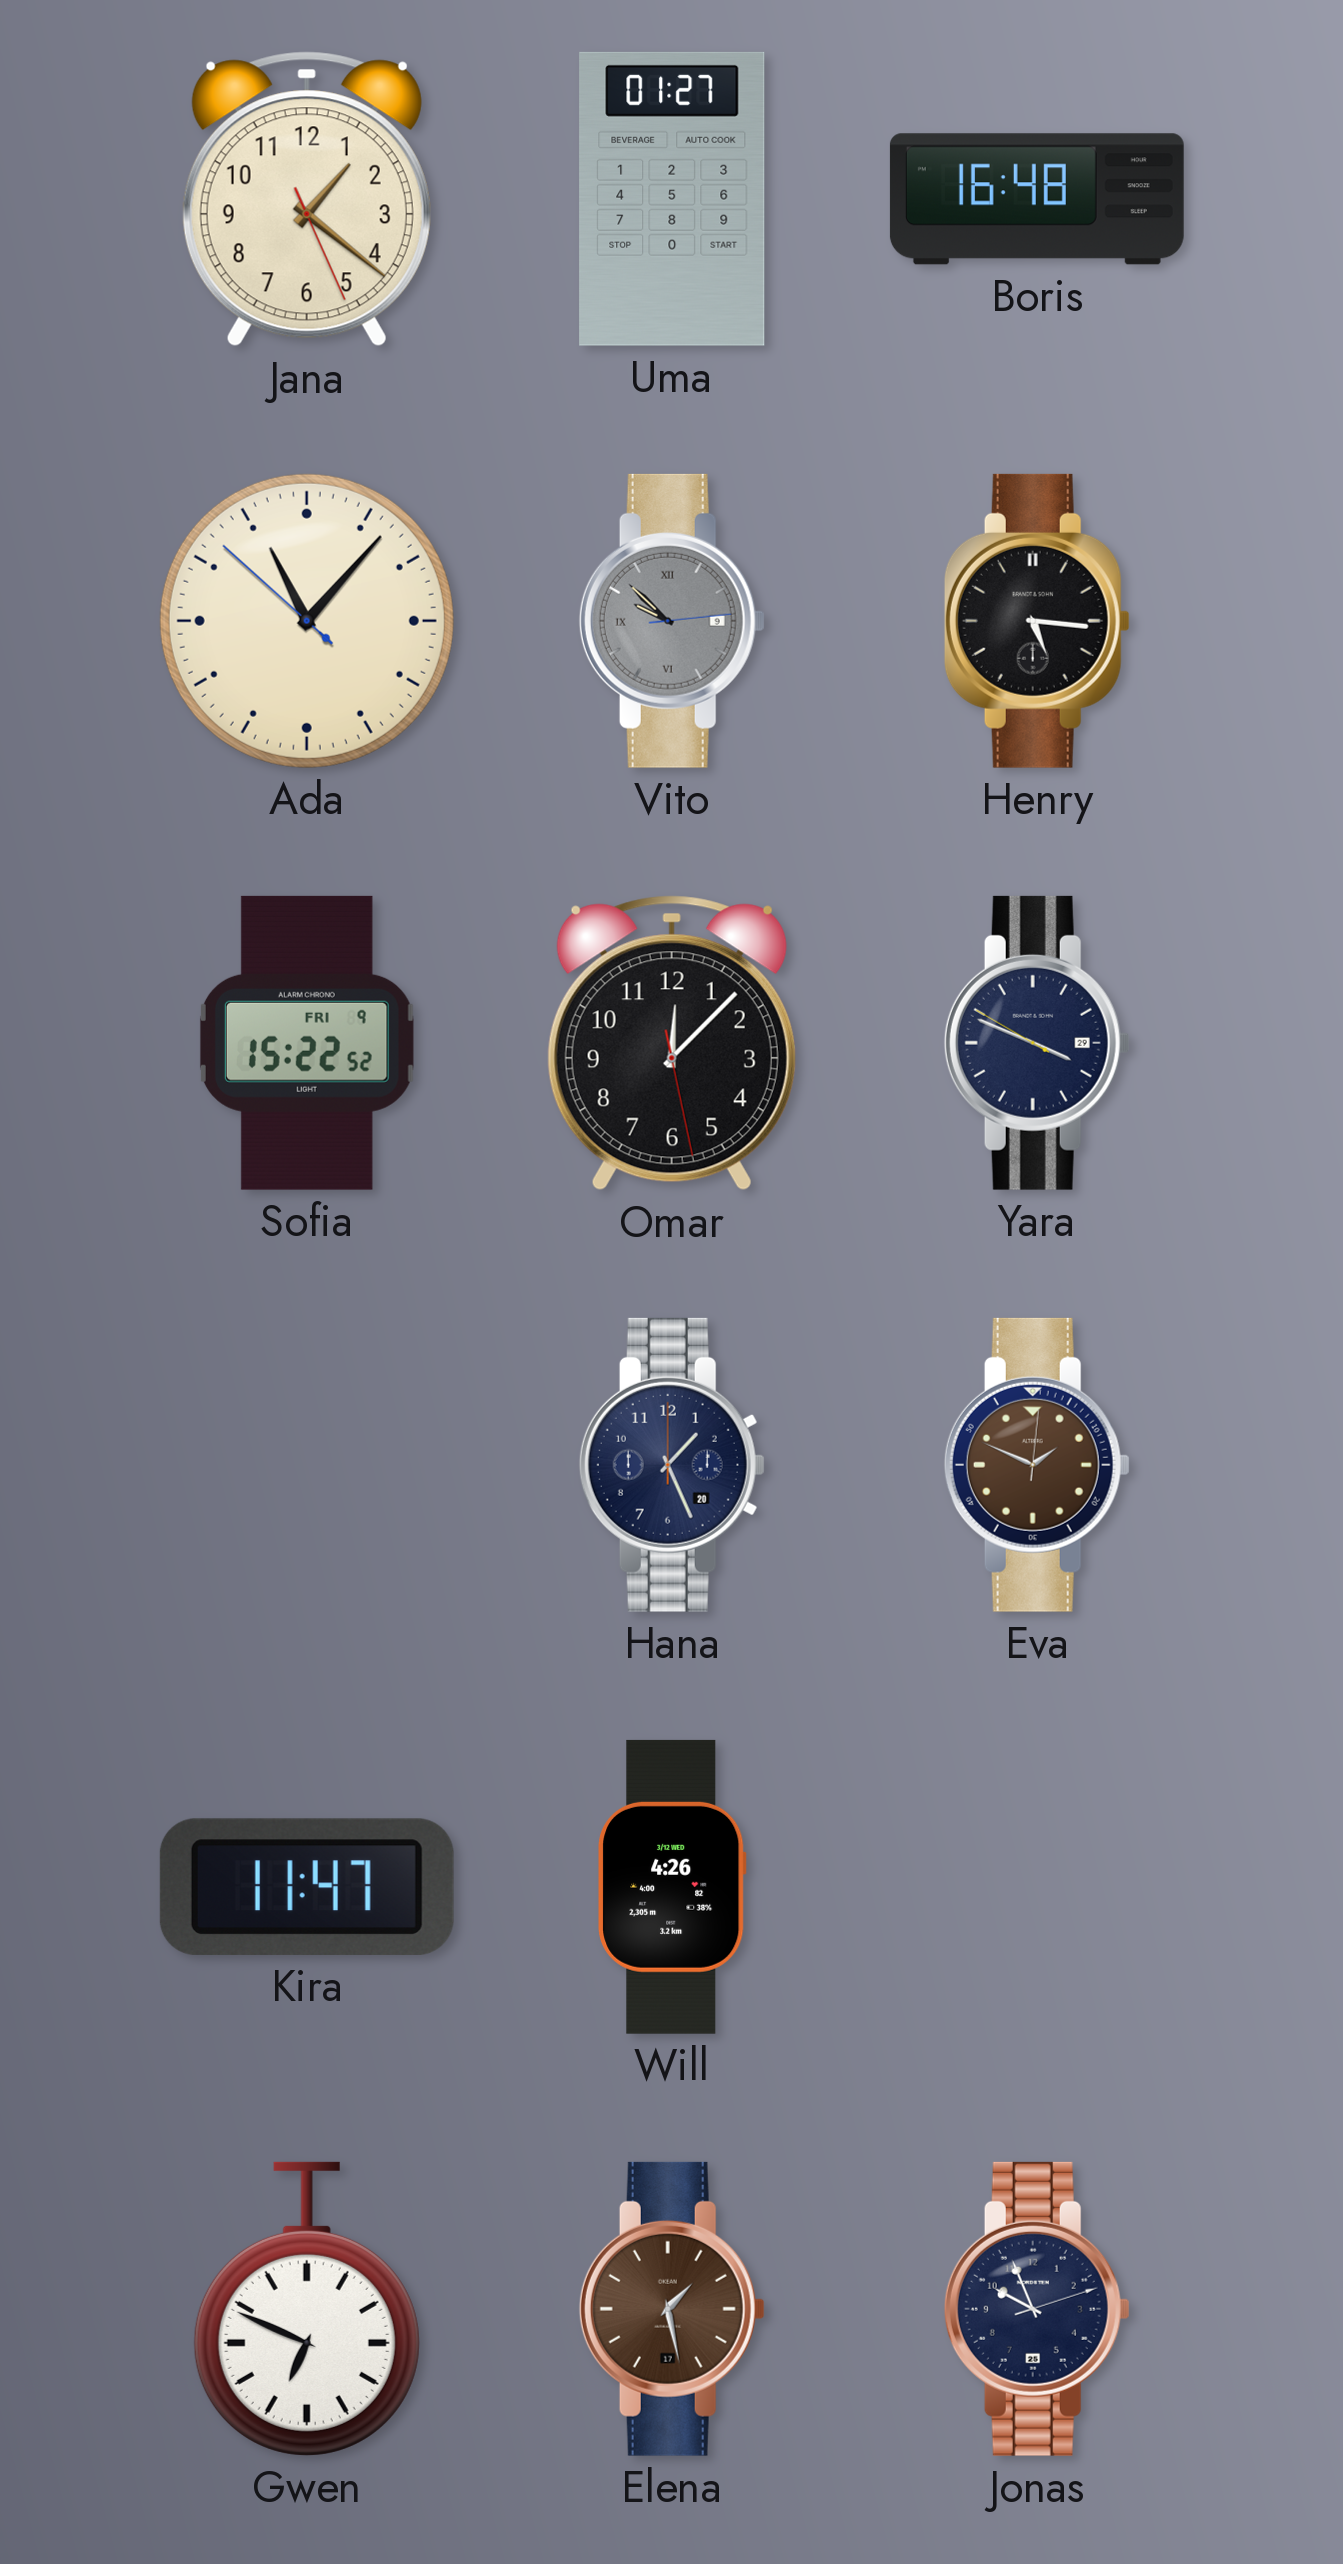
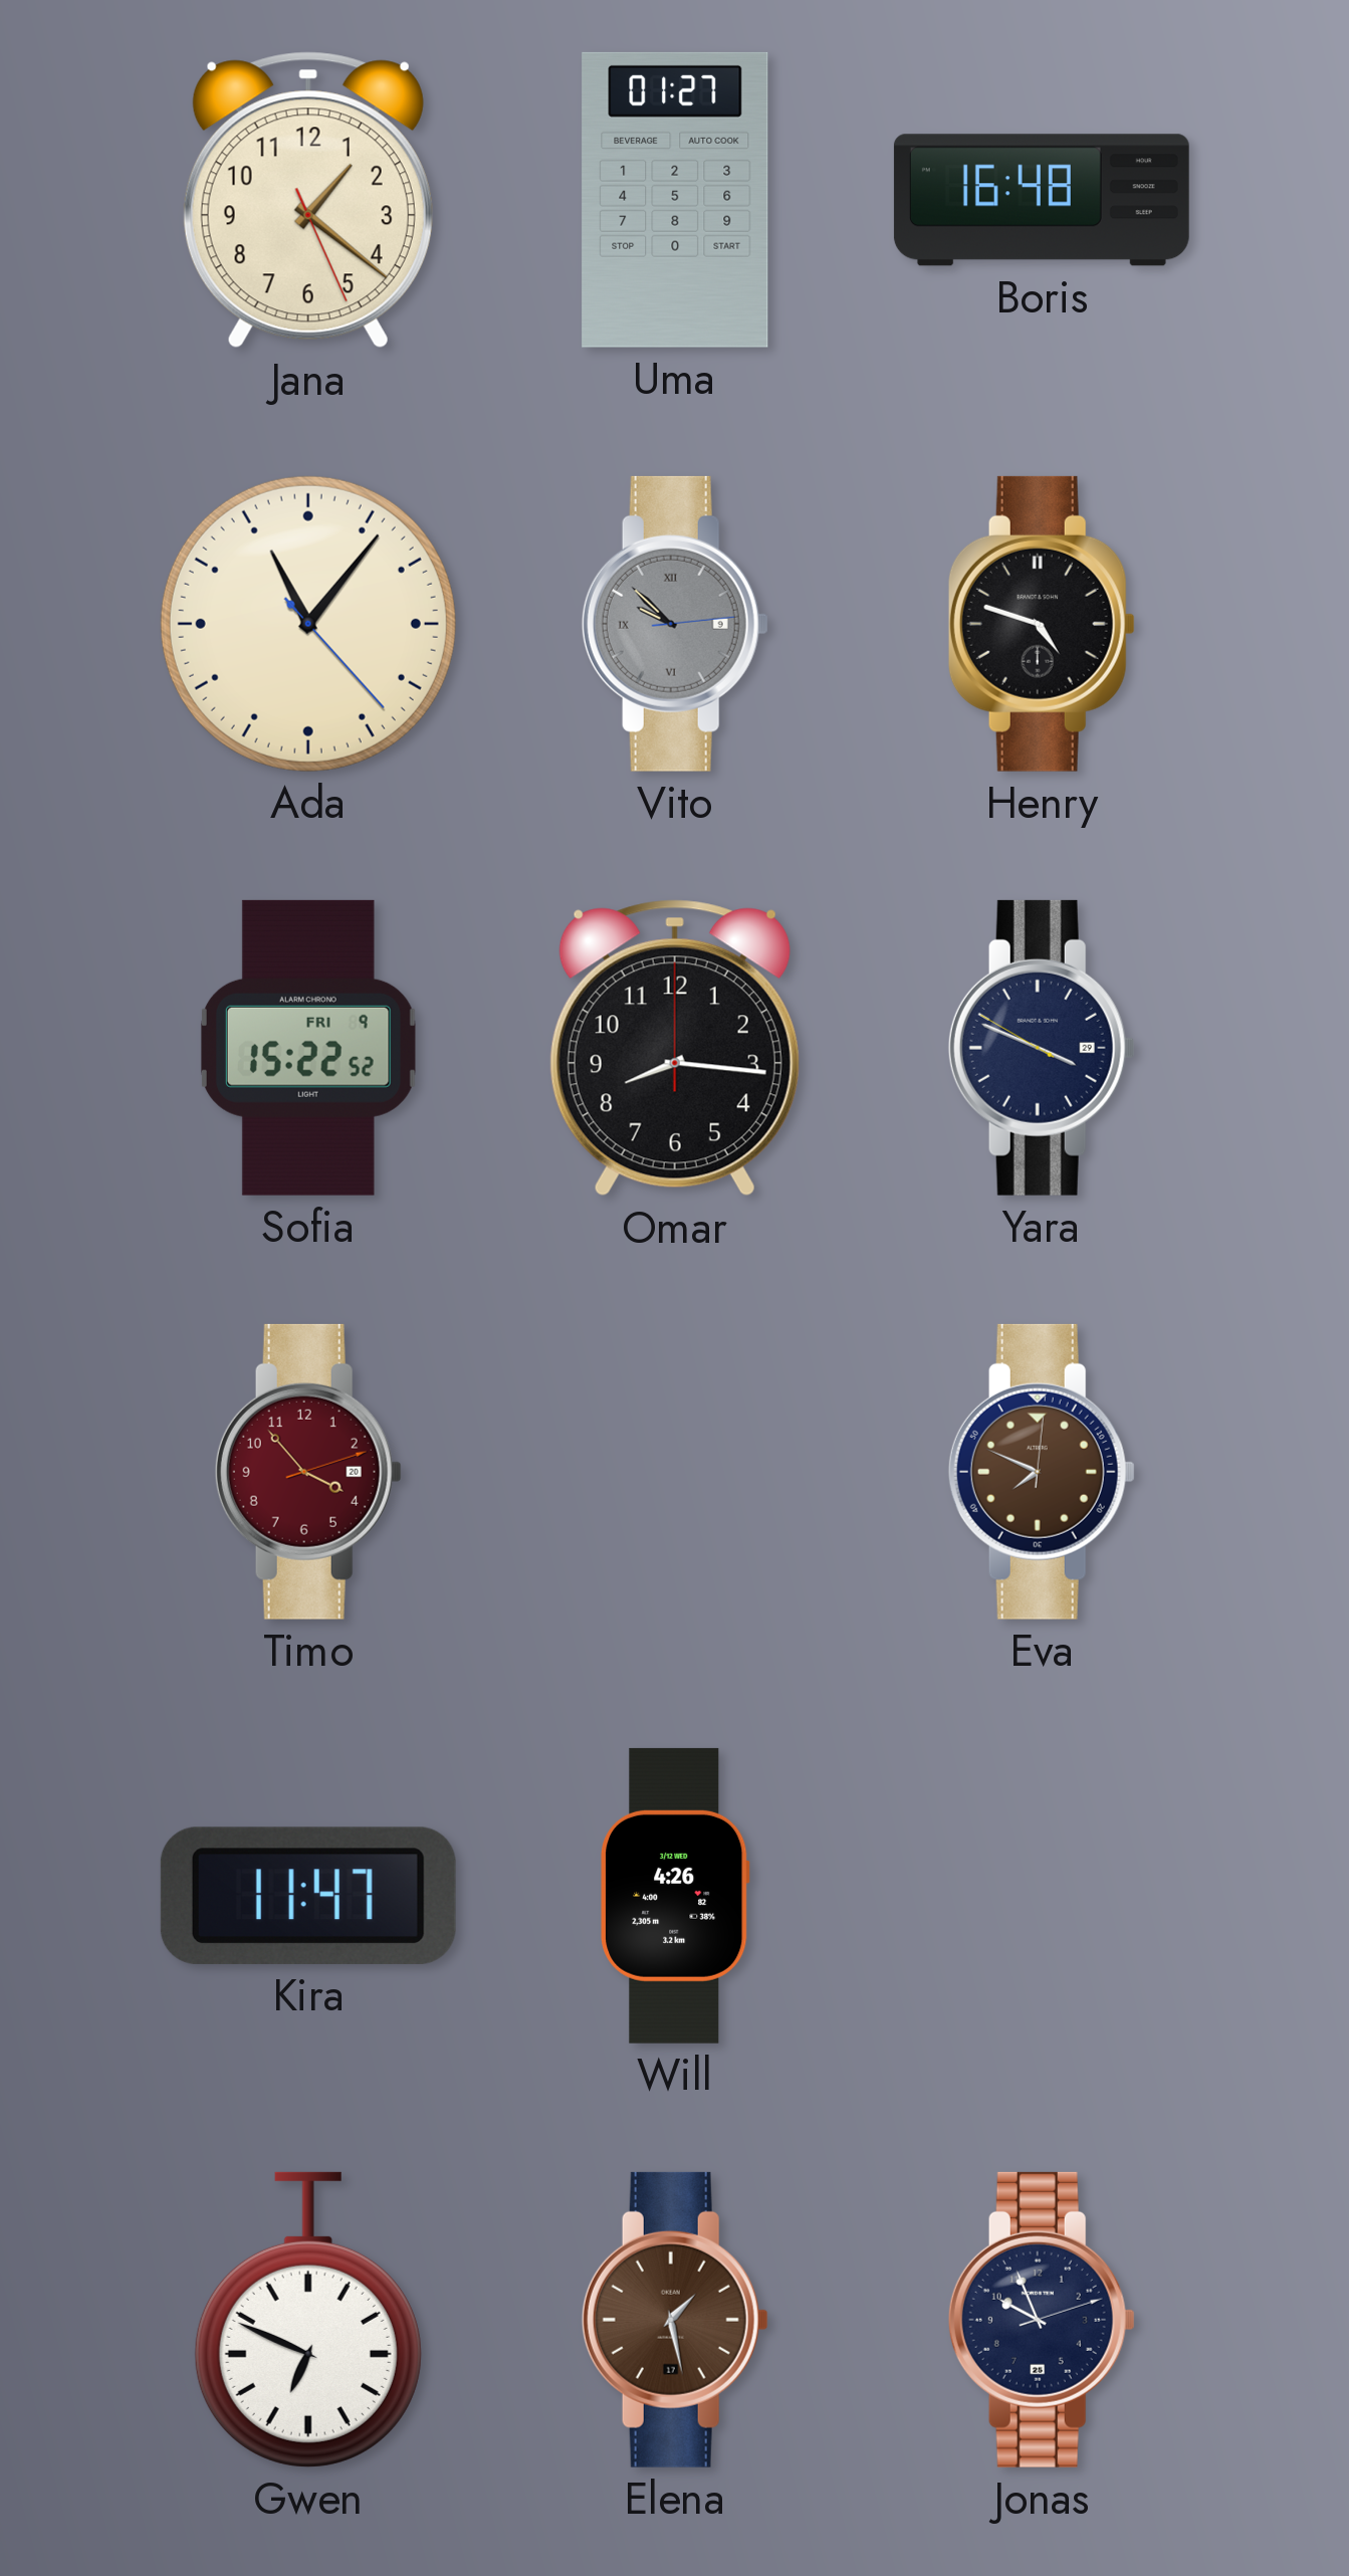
Ada: 11:06:52 -> 11:06:23
Henry: 5:16 -> 4:48
Omar: 12:07 -> 8:16
Timo: none -> 3:53
Hana: 1:26 -> none
Eva: 1:49 -> 7:49
